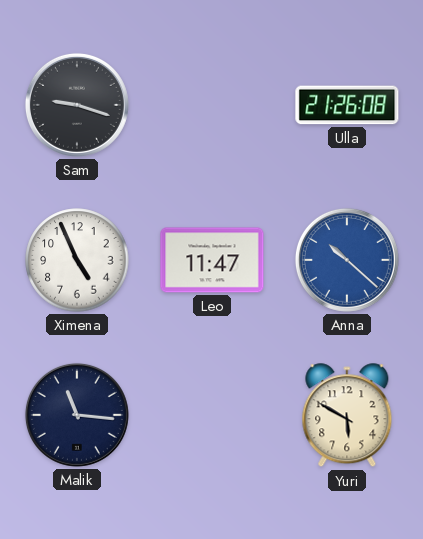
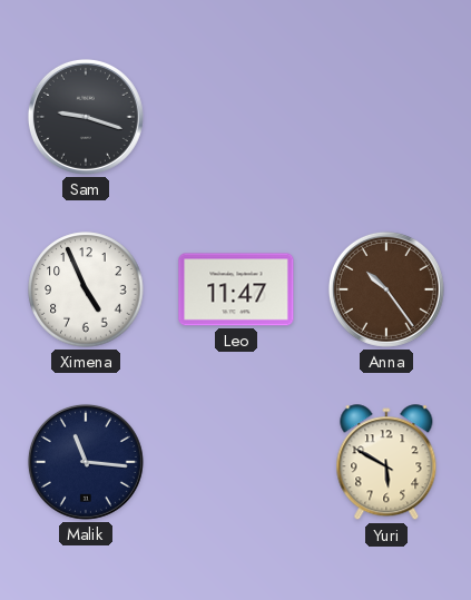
Ulla: 21:26 -> none
Anna: 10:22 -> 10:24
Anna dial: blue -> brown
